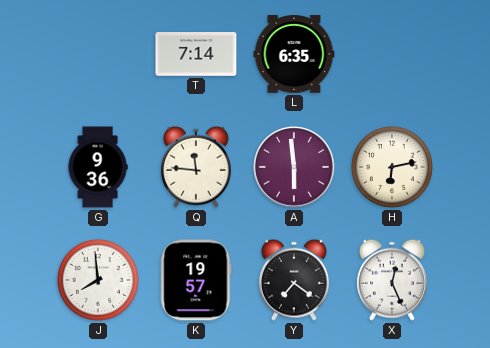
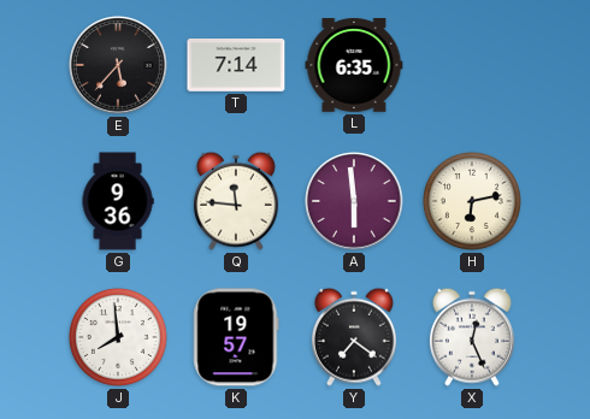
E: none -> 5:37
